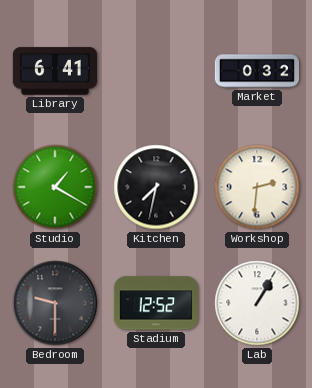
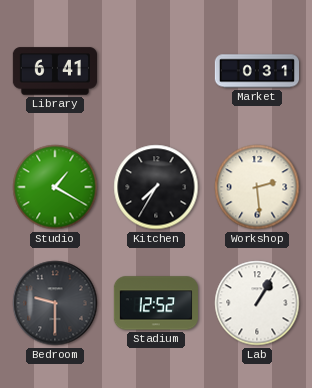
Market: 0:32 -> 0:31
Kitchen: 7:32 -> 7:35
Workshop: 2:31 -> 2:29
